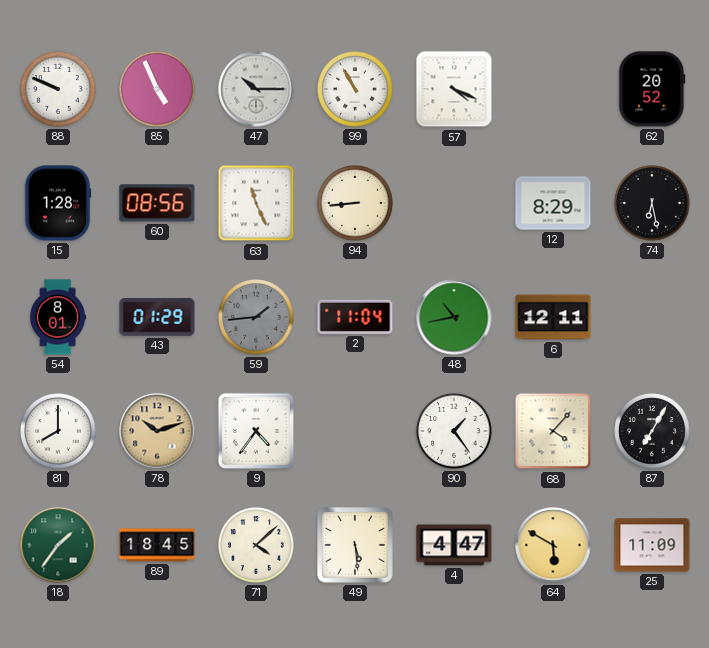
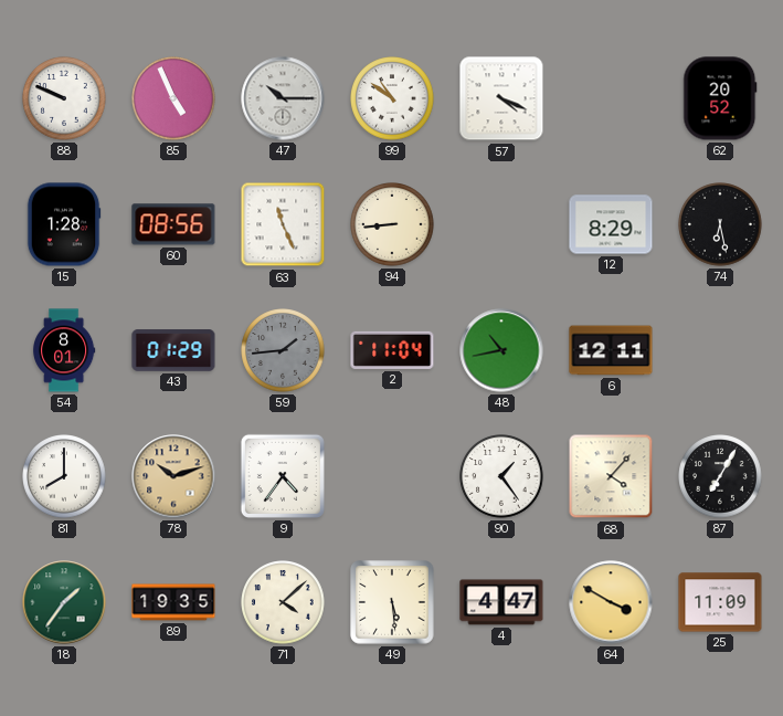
99: 10:55 -> 10:51
89: 18:45 -> 19:35
64: 5:50 -> 3:50
